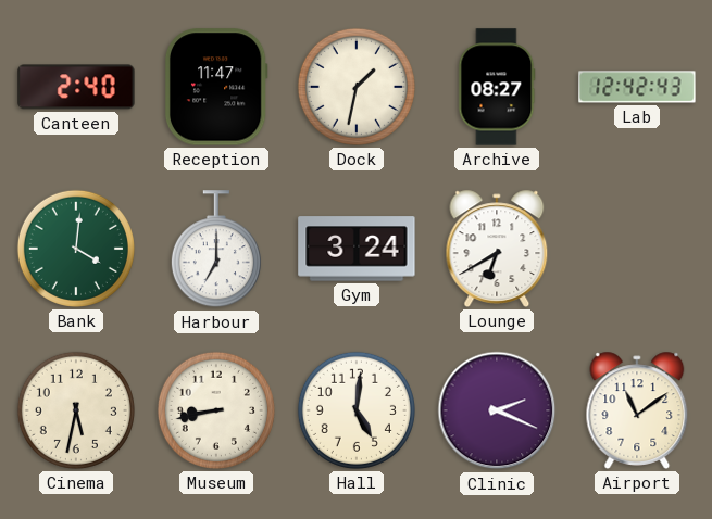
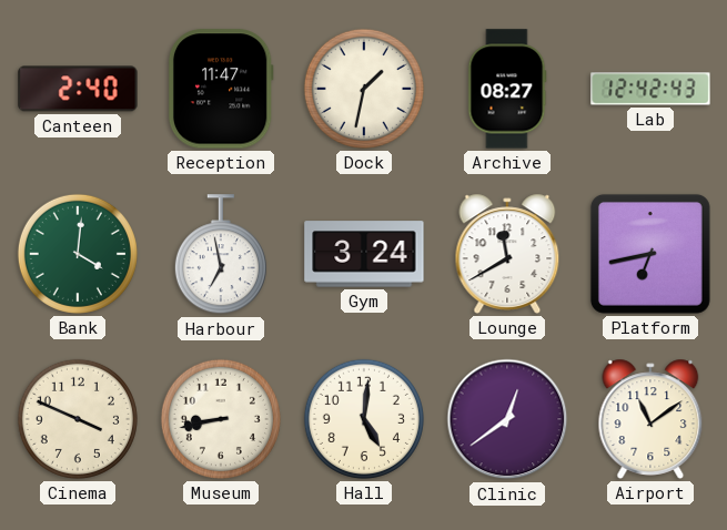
Harbour: 7:00 -> 6:58
Lounge: 6:40 -> 11:40
Platform: none -> 6:43
Cinema: 5:32 -> 3:49
Clinic: 2:19 -> 12:39
